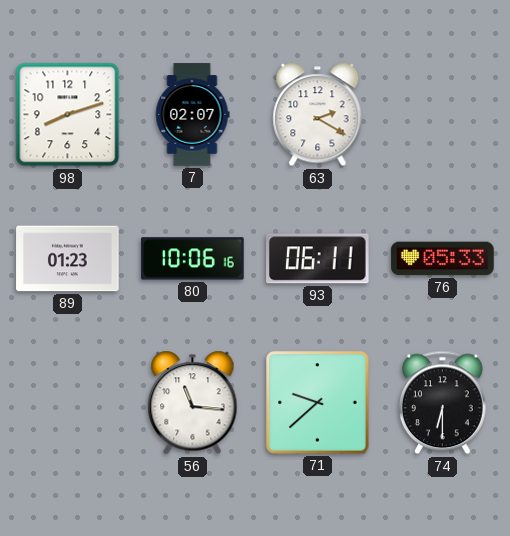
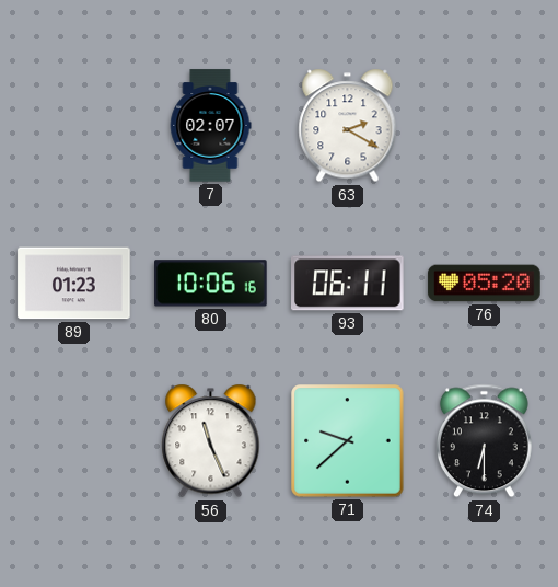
98: 8:12 -> none
76: 05:33 -> 05:20
56: 11:16 -> 11:26
